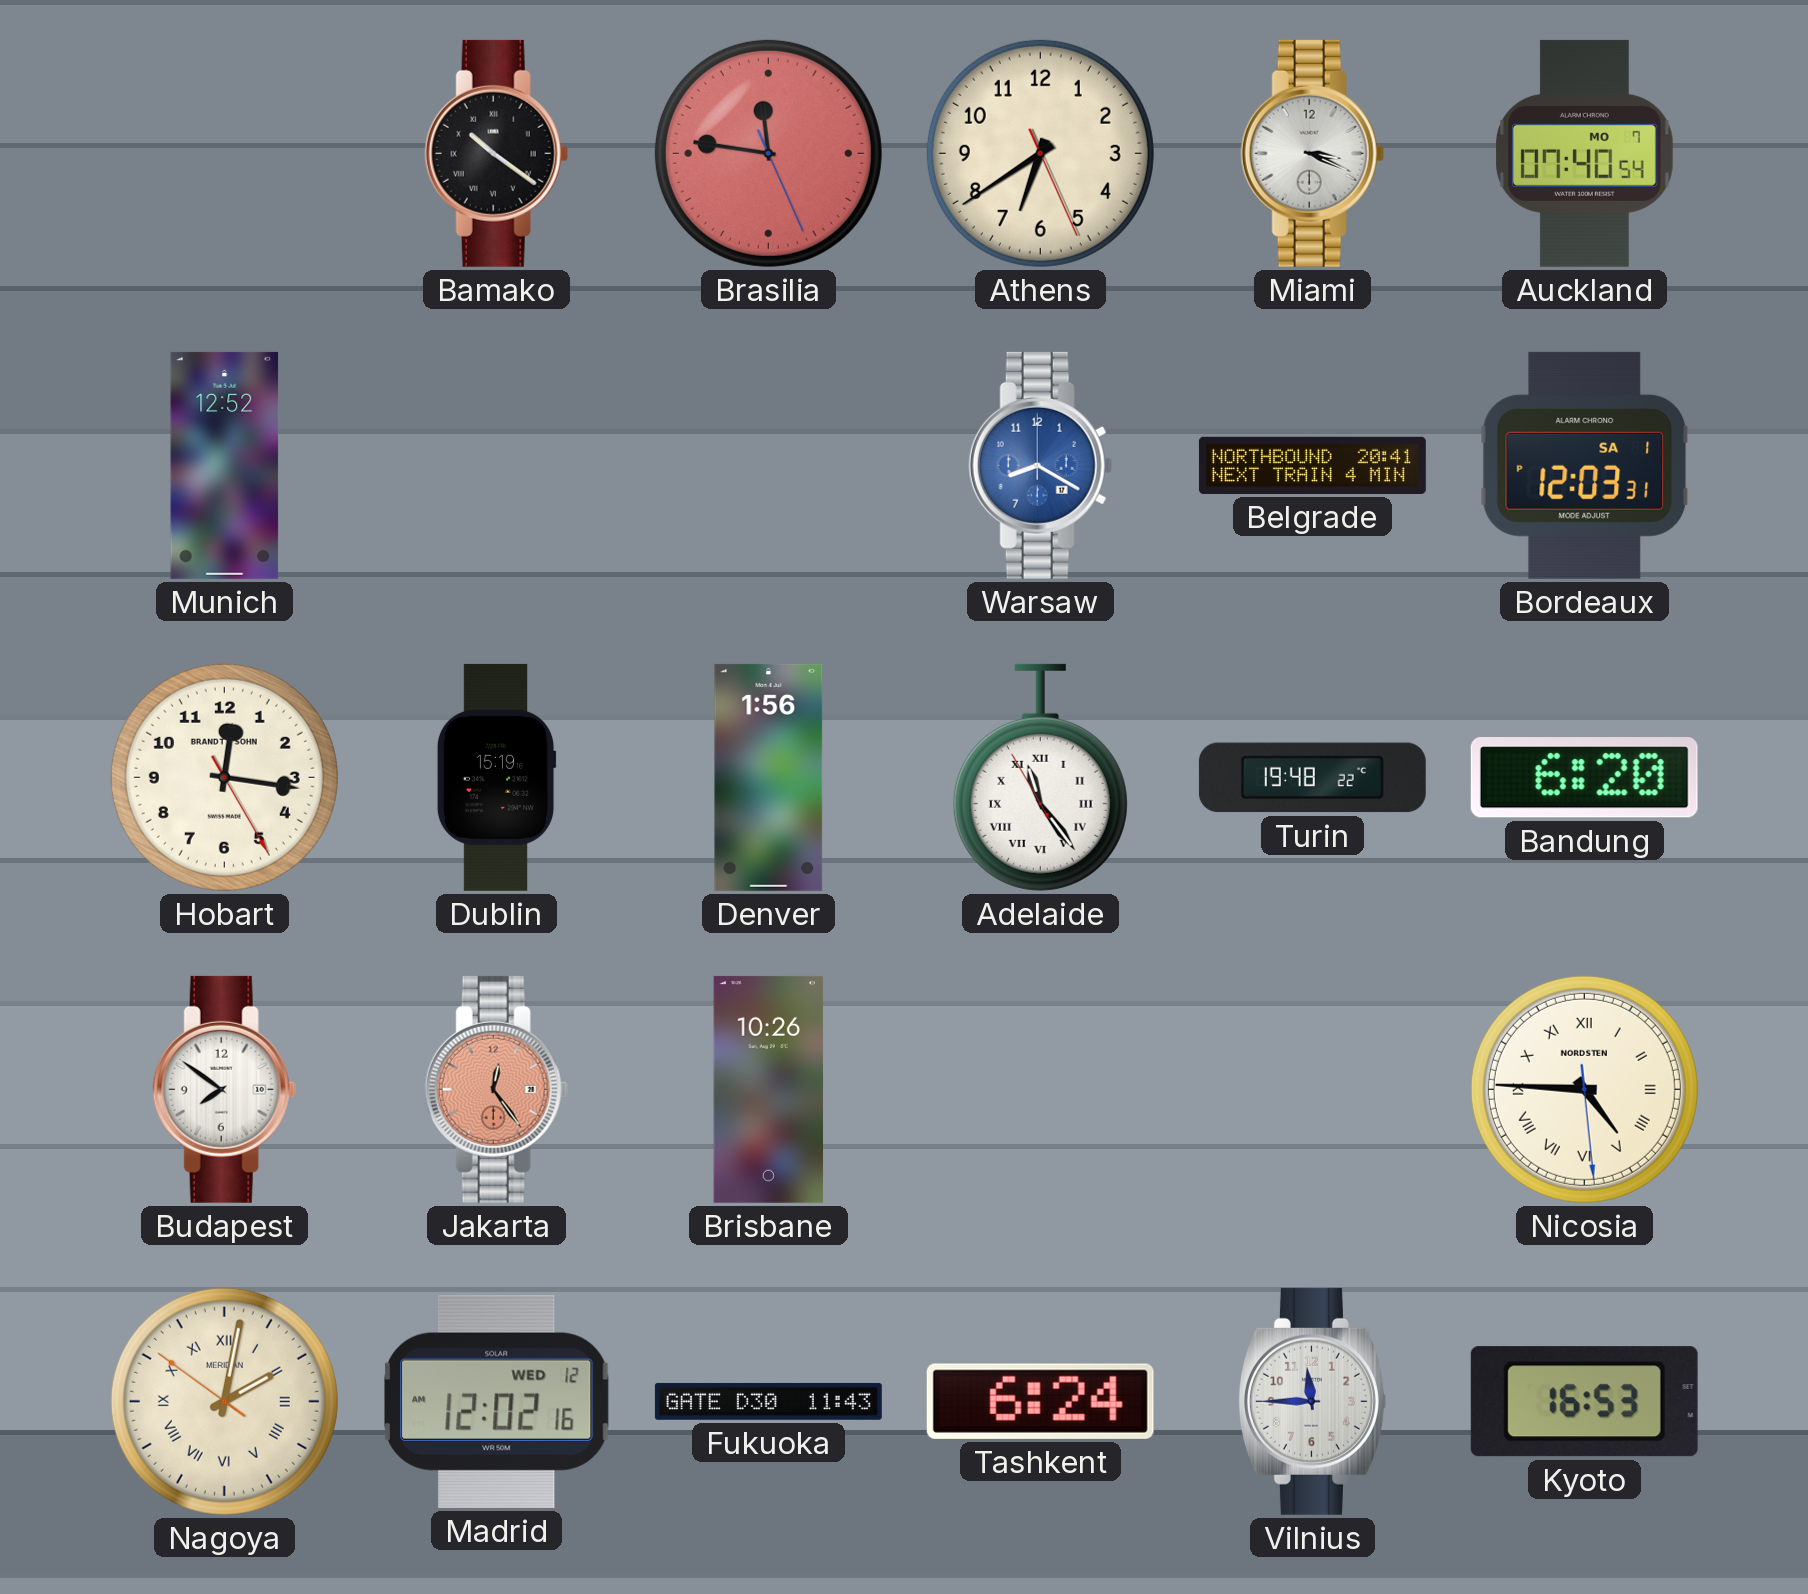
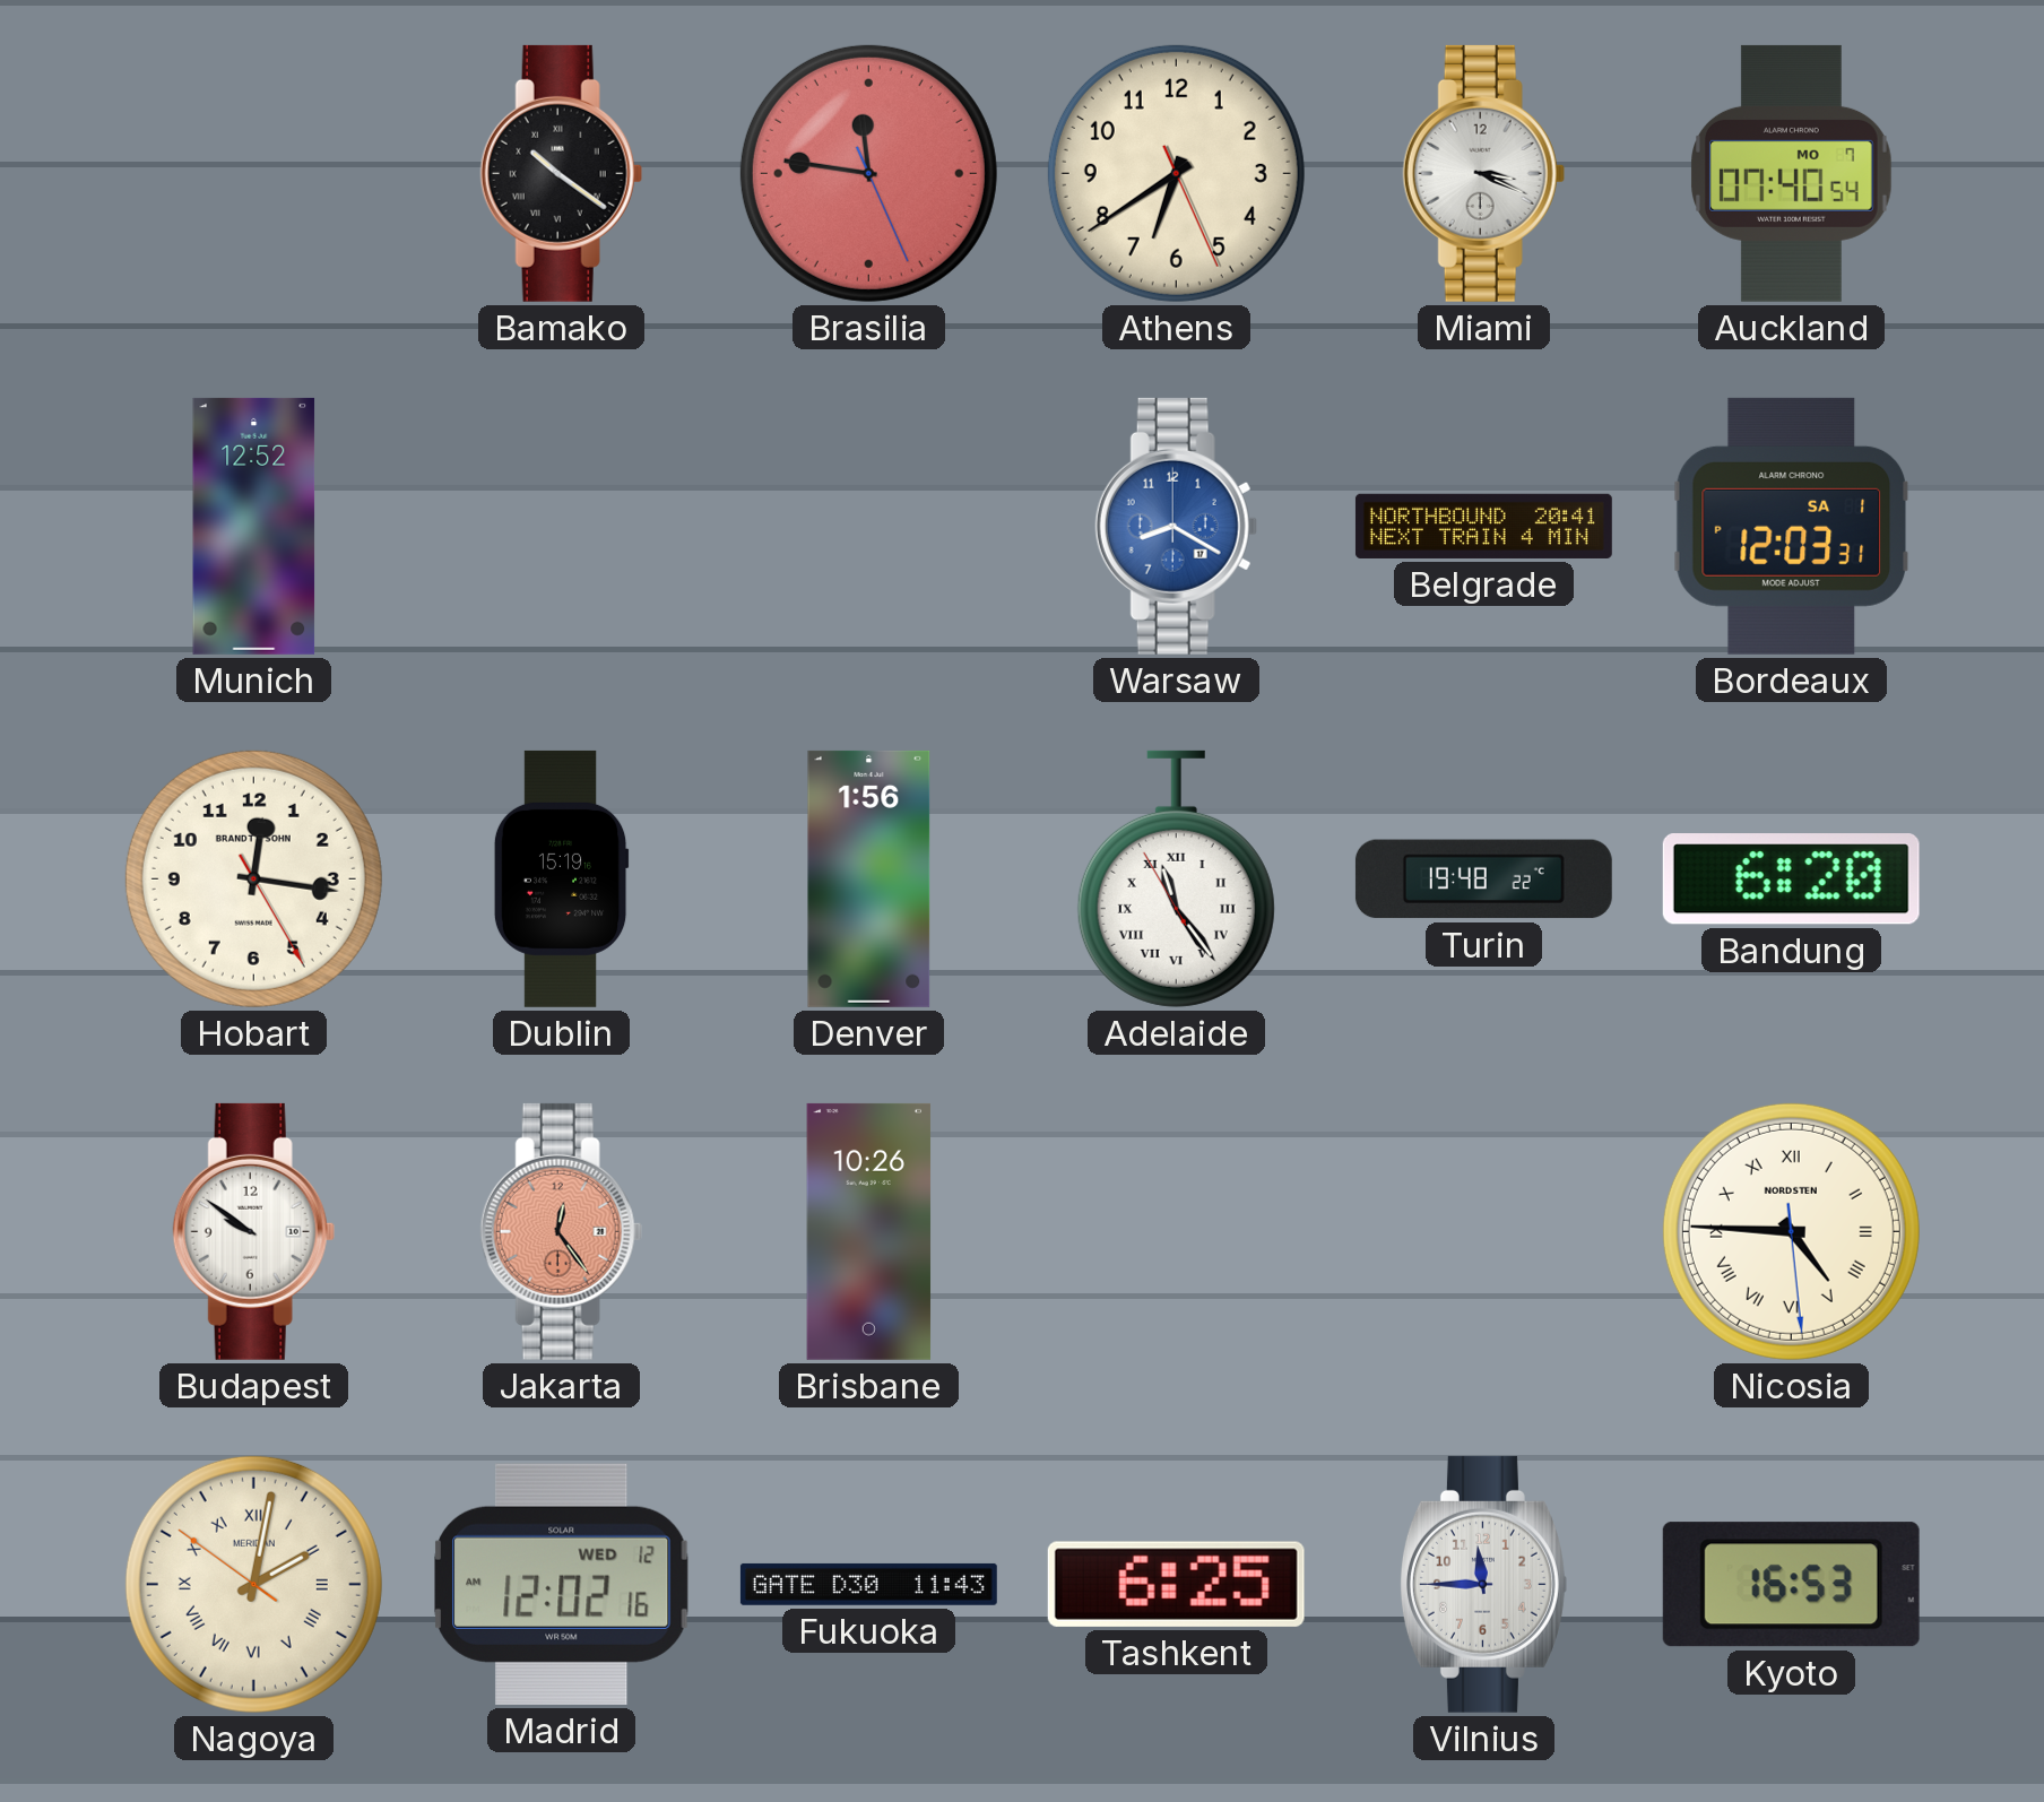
Budapest: 7:51 -> 9:51
Tashkent: 6:24 -> 6:25
